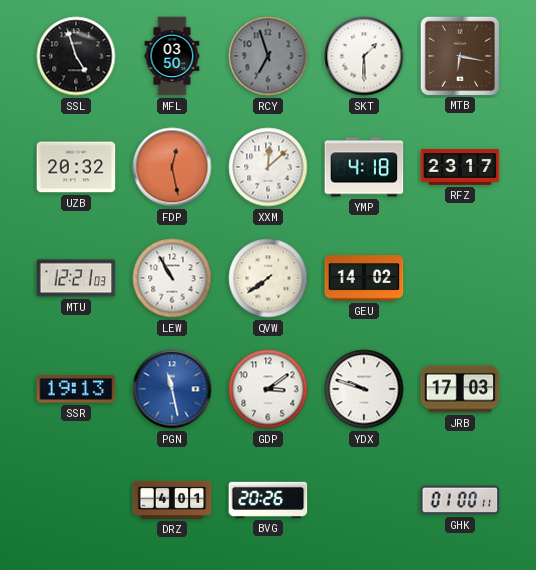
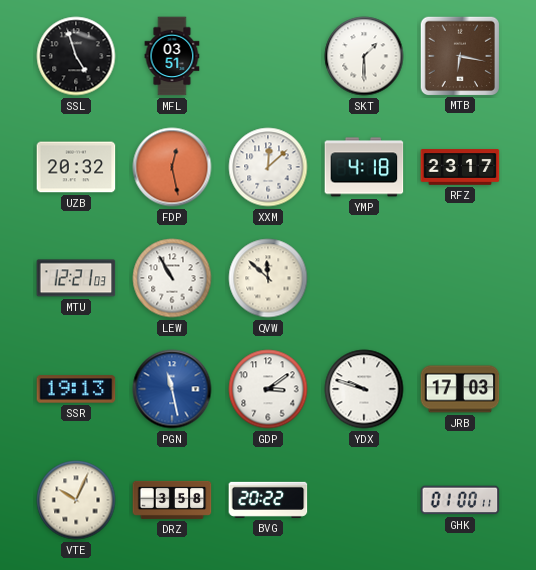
MFL: 03:50 -> 03:51
RCY: 6:57 -> none
QVW: 7:39 -> 11:52
GEU: 14:02 -> none
VTE: none -> 10:04
DRZ: 4:01 -> 3:58
BVG: 20:26 -> 20:22
